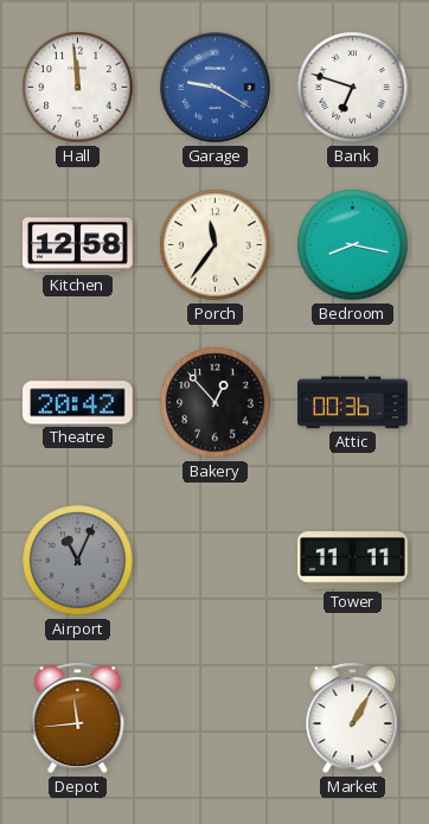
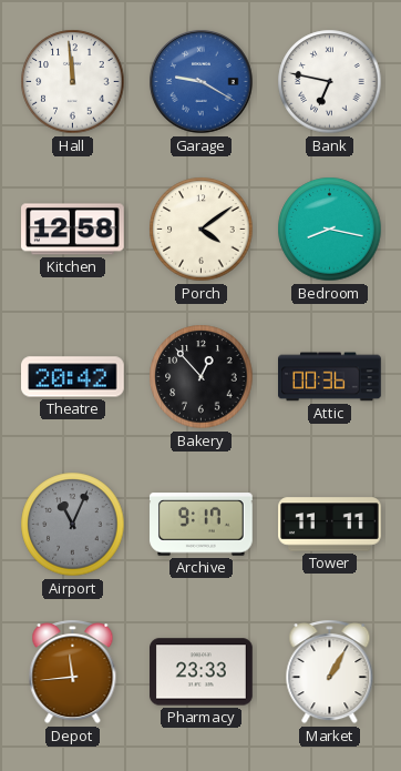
Bank: 6:48 -> 6:47
Porch: 11:36 -> 4:09
Archive: none -> 9:17
Pharmacy: none -> 23:33
